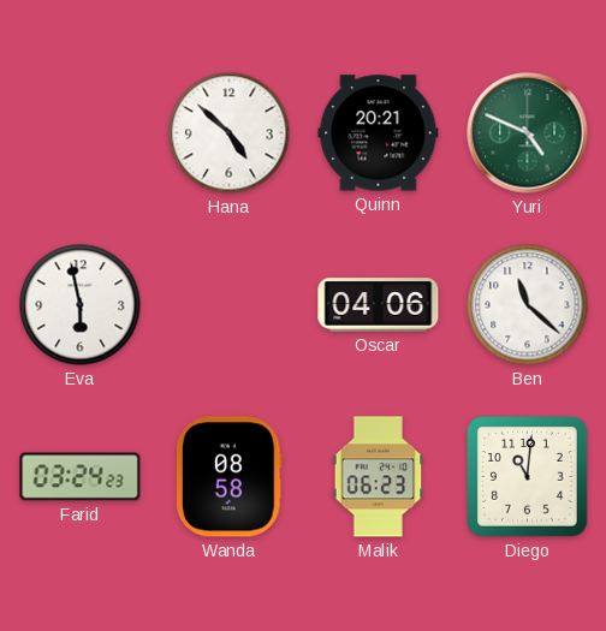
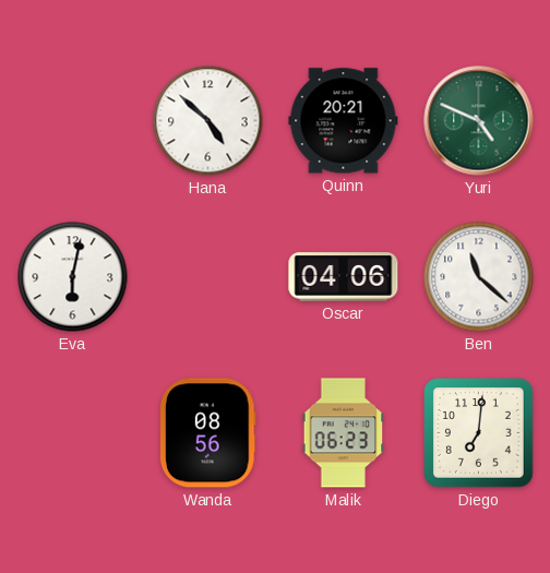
Eva: 5:58 -> 6:02
Farid: 03:24 -> none
Wanda: 08:58 -> 08:56
Diego: 11:01 -> 7:01
